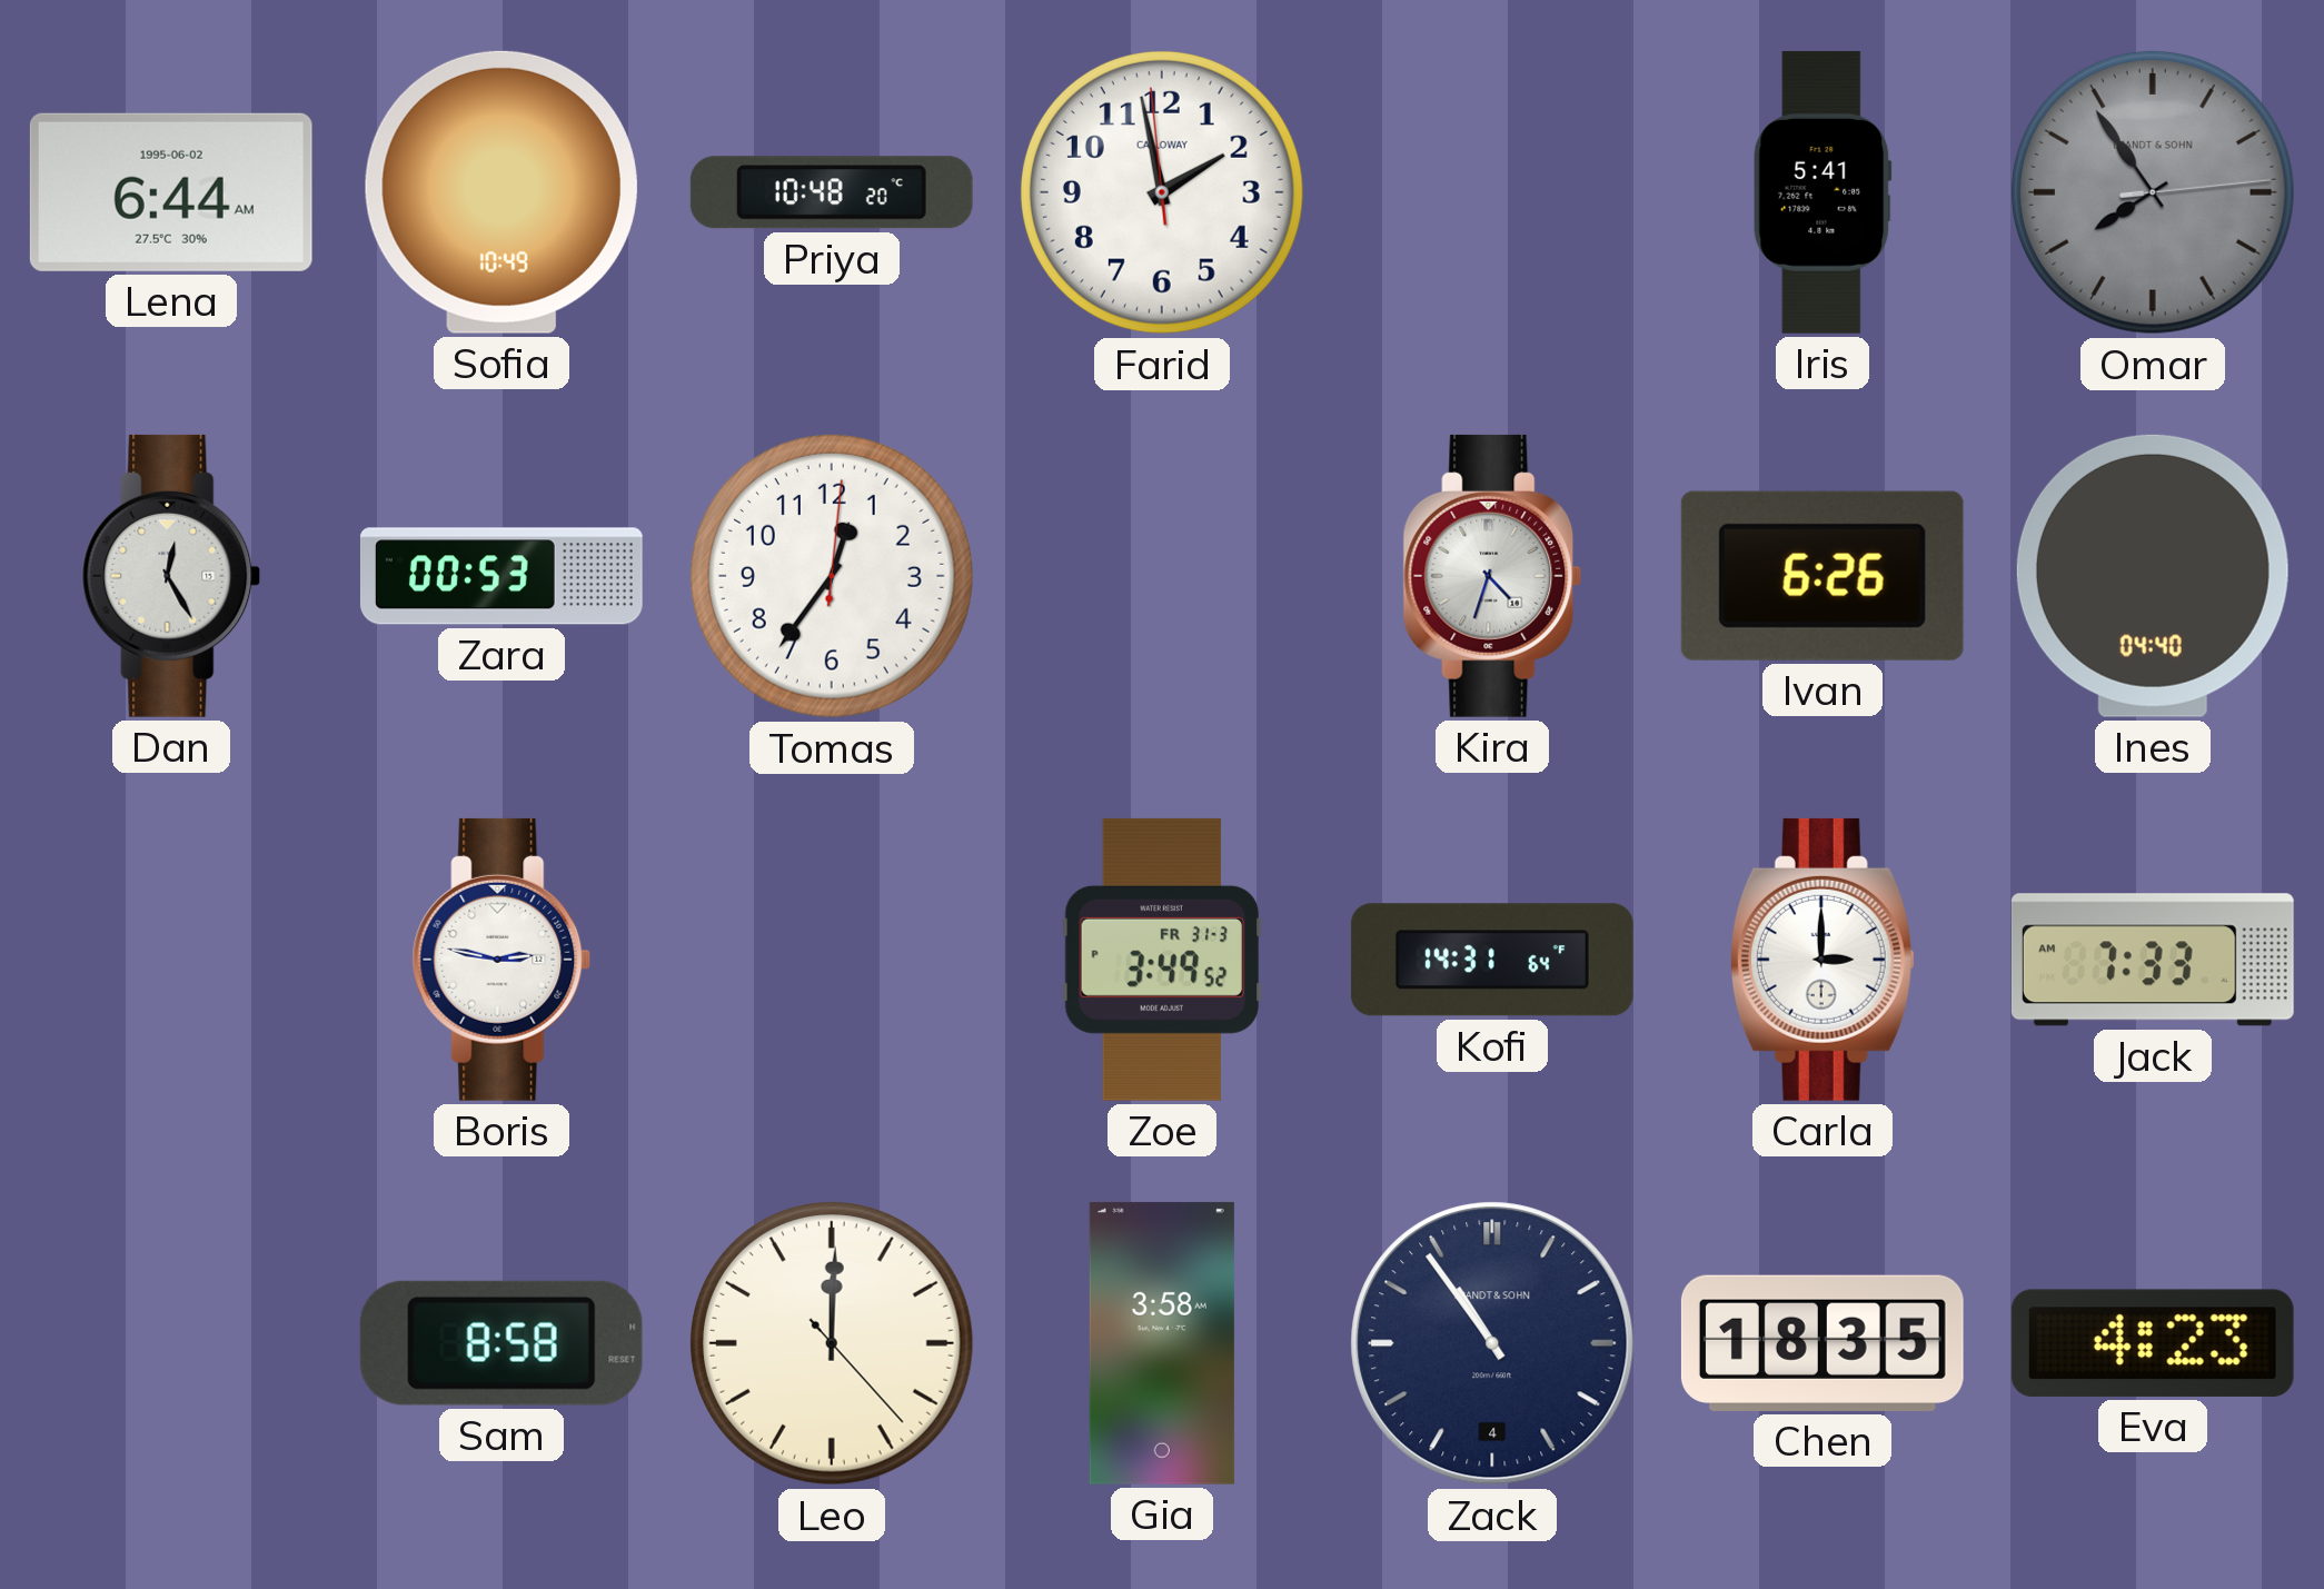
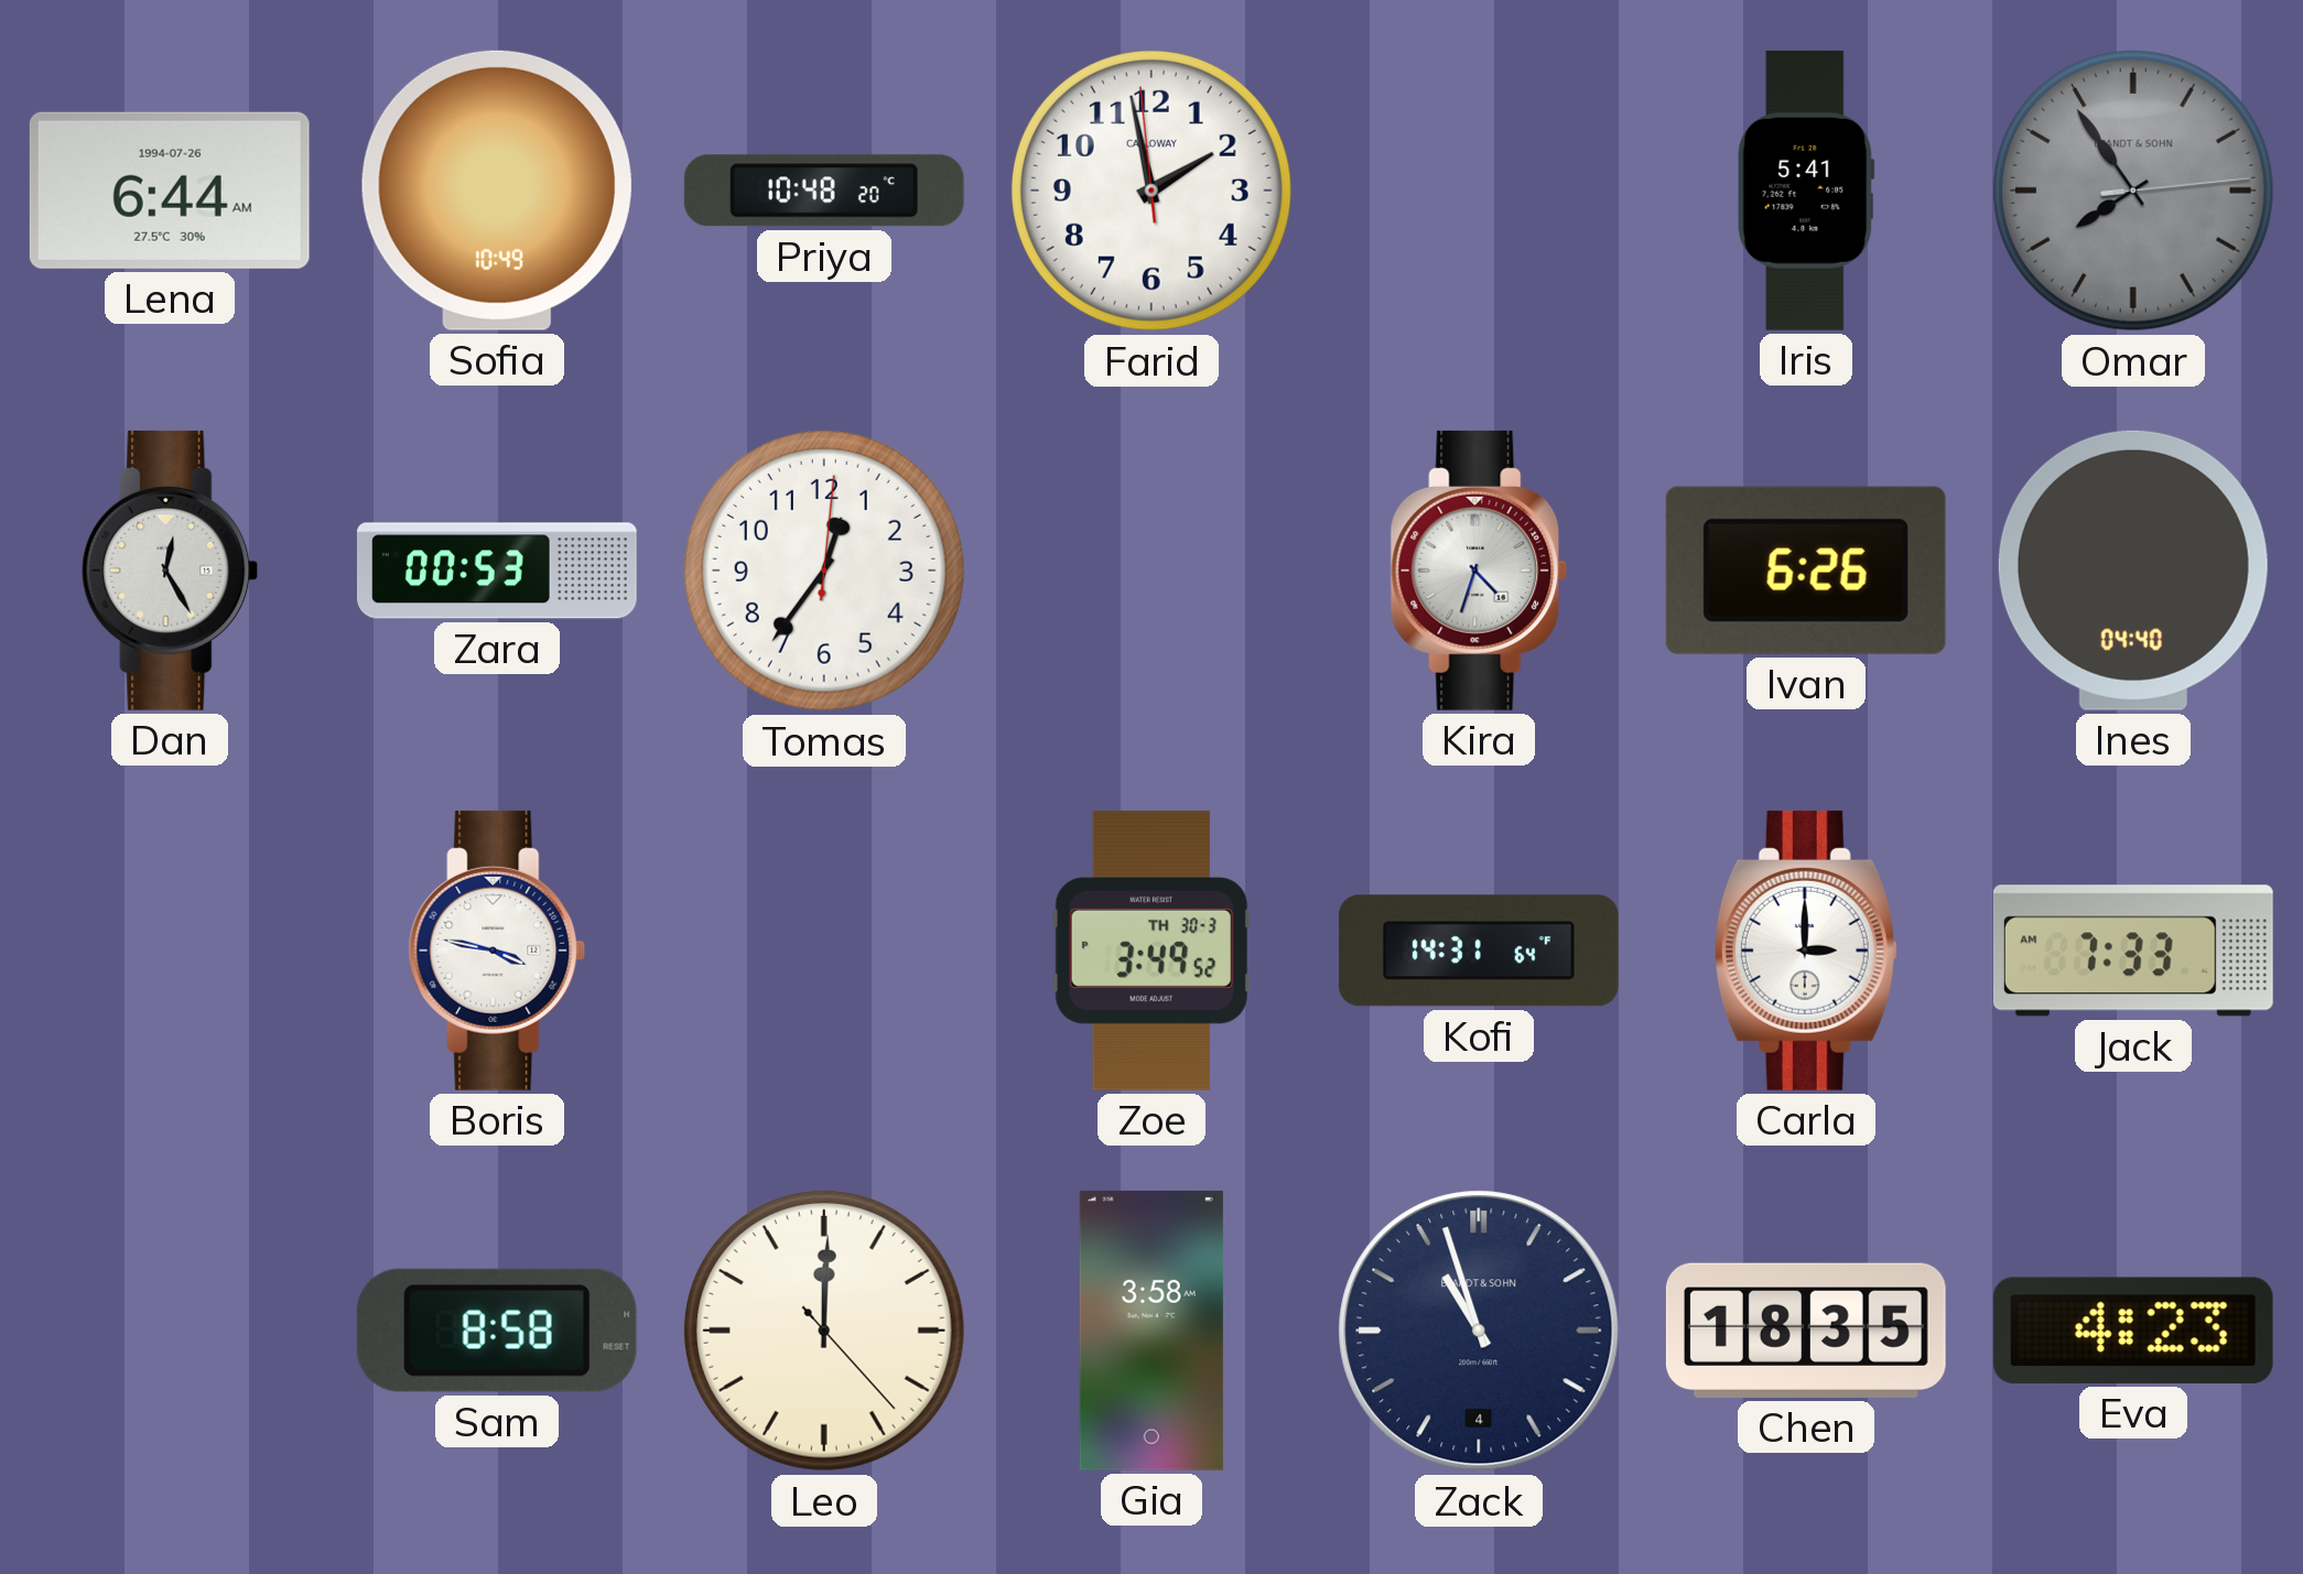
Lena date: 1995-06-02 -> 1994-07-26
Boris: 2:47 -> 3:47
Zoe date: FR 31-3 -> TH 30-3
Zack: 10:54 -> 10:57
